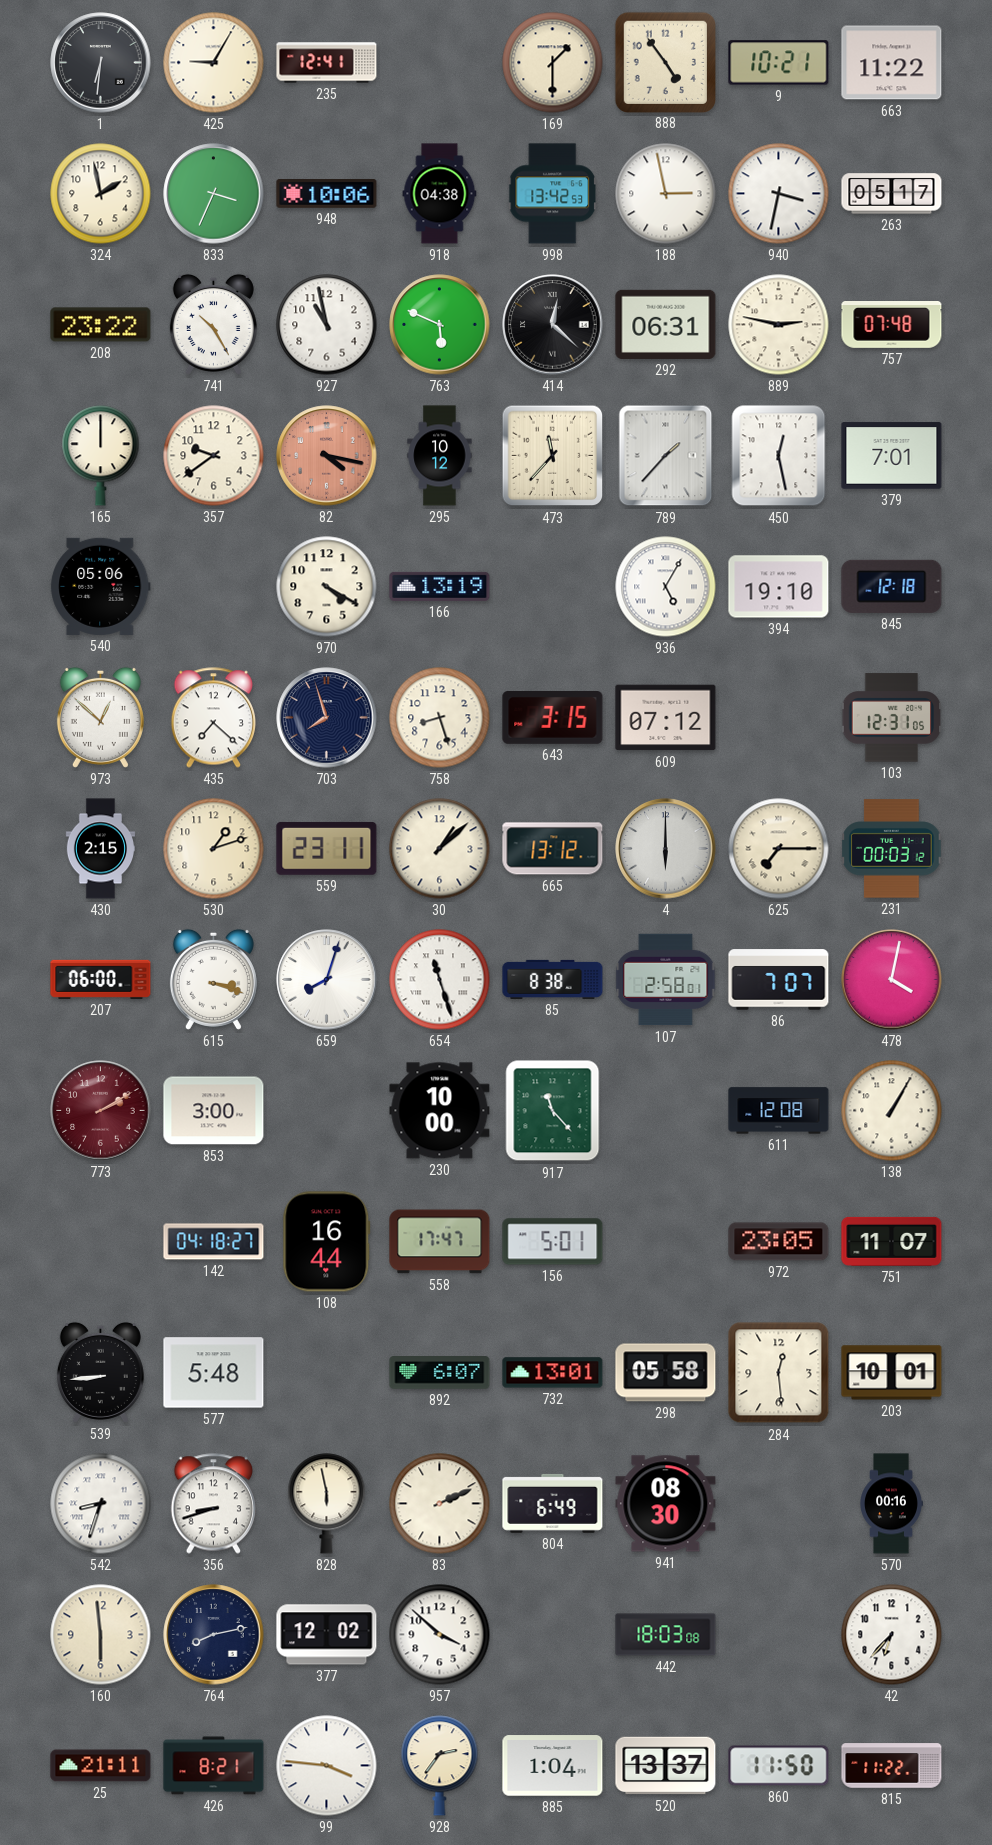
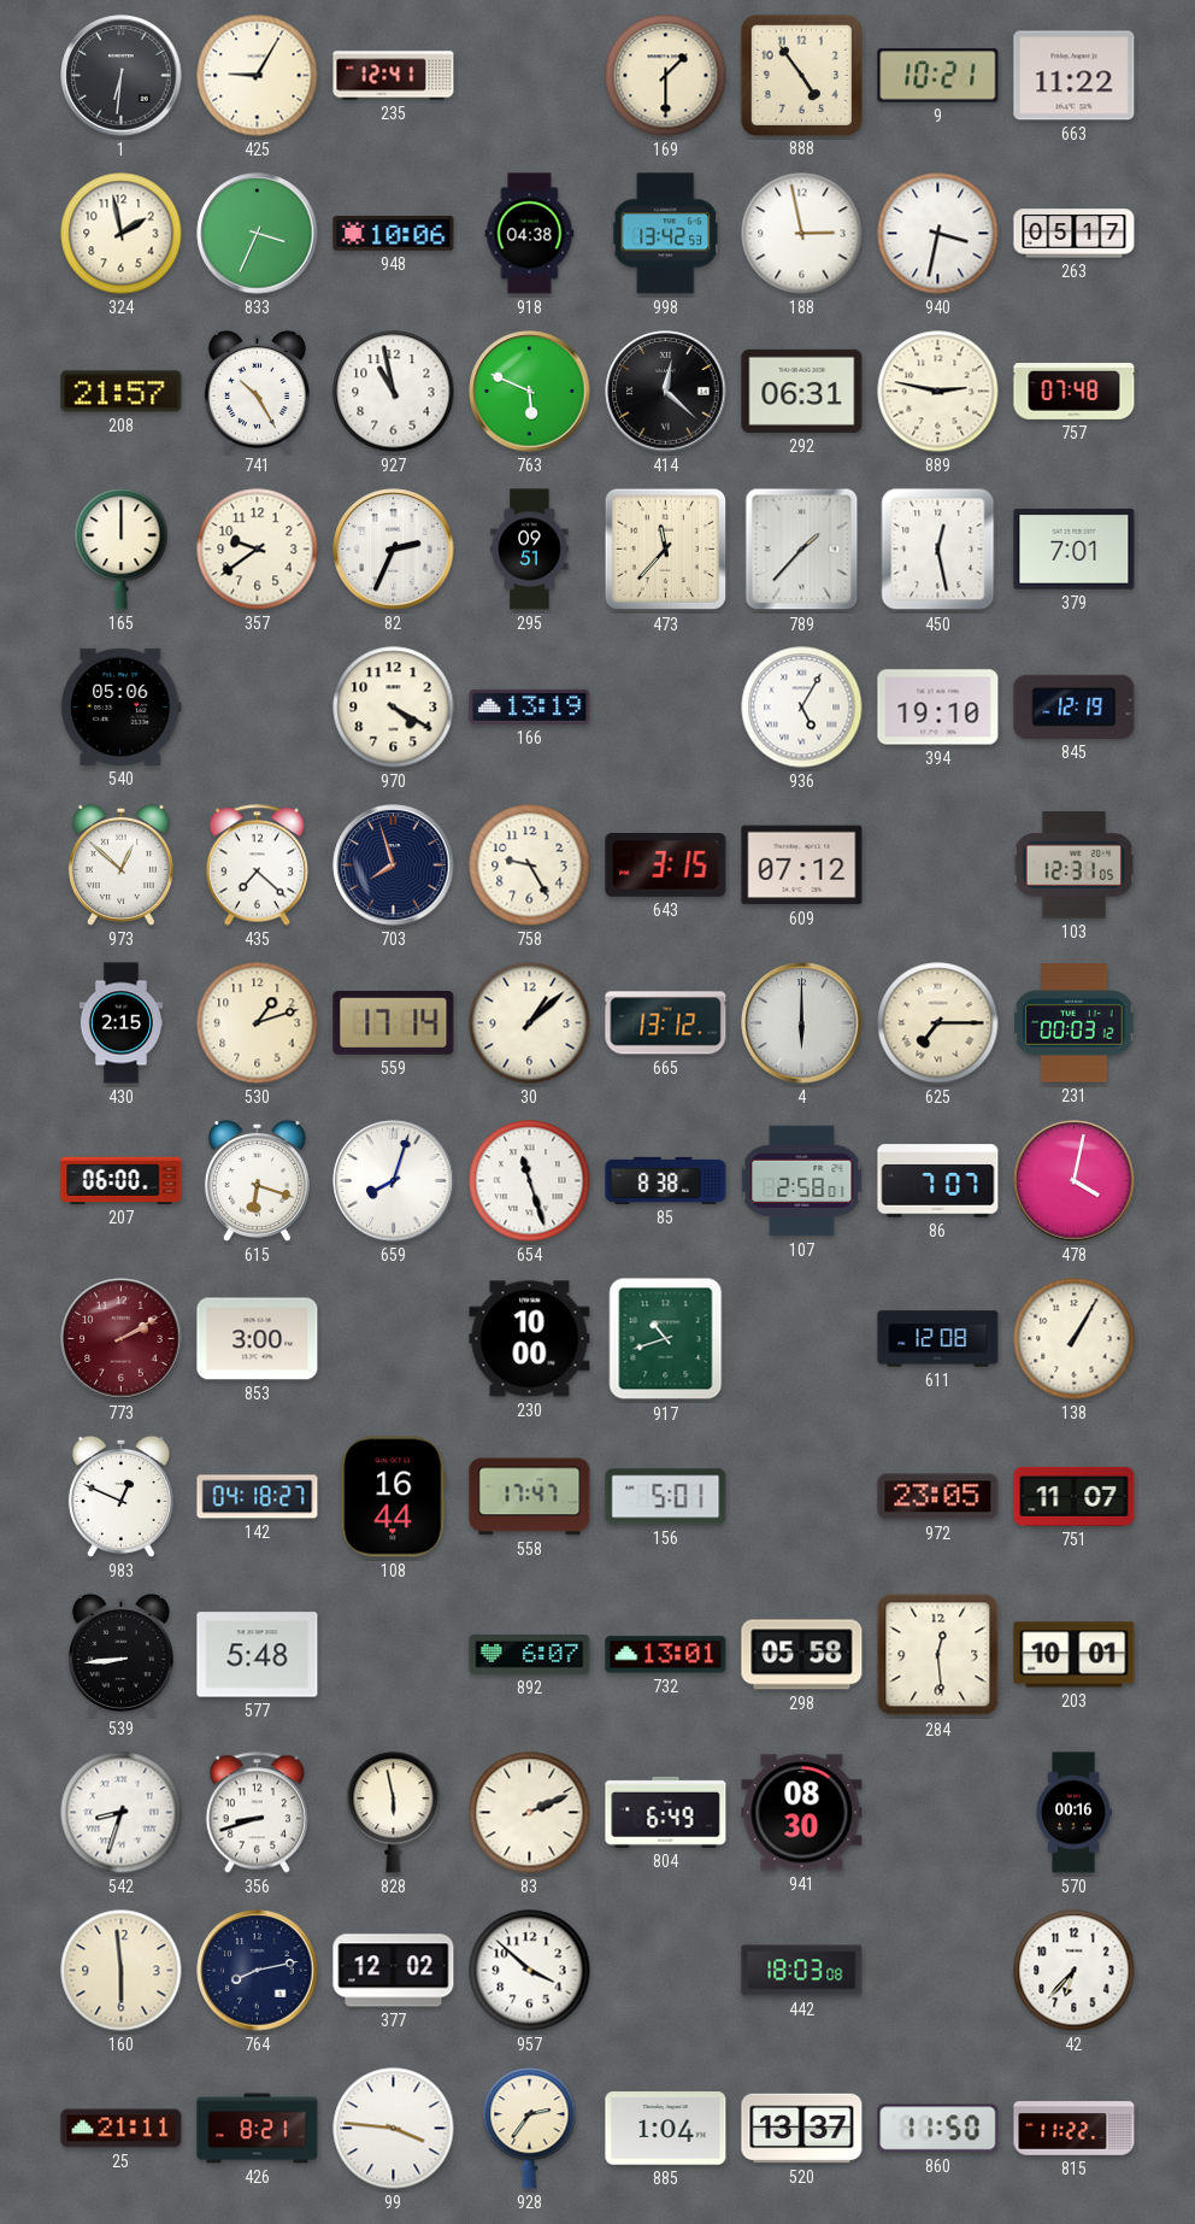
208: 23:22 -> 21:57
82: 4:17 -> 2:34
82 dial: salmon -> white
295: 10:12 -> 09:51
845: 12:18 -> 12:19
758: 8:27 -> 9:25
559: 23:11 -> 17:14
615: 3:18 -> 6:18
917: 11:23 -> 10:42
983: none -> 12:49
